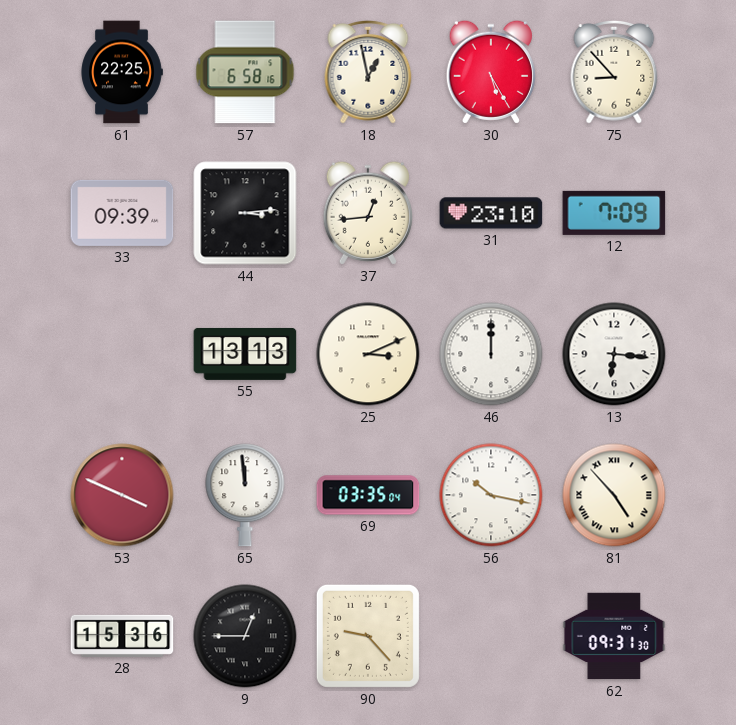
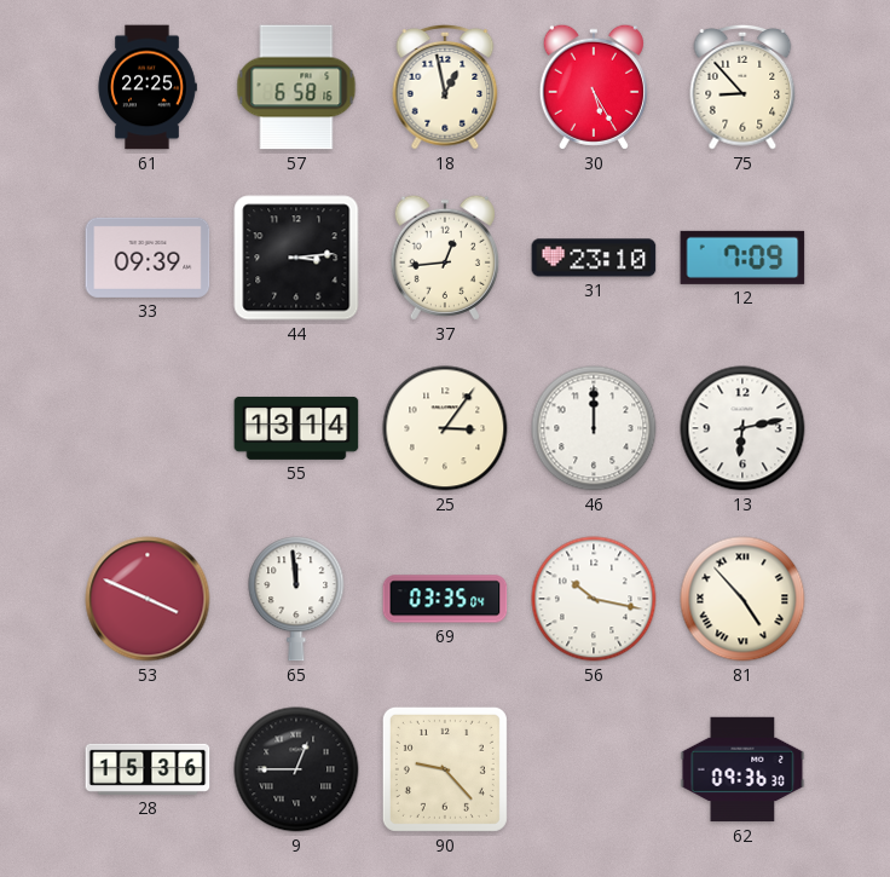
55: 13:13 -> 13:14
25: 3:11 -> 3:06
13: 6:16 -> 6:13
62: 09:31 -> 09:36
